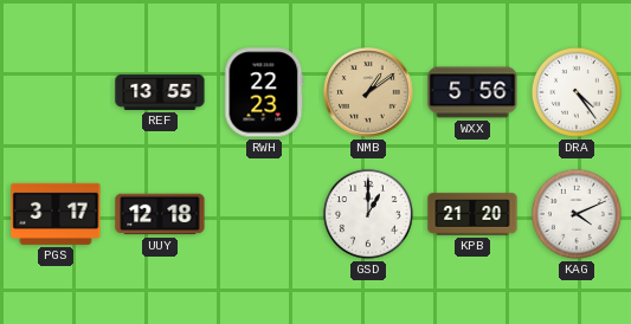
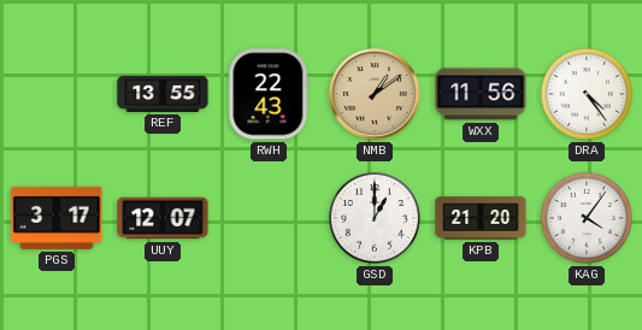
RWH: 22:23 -> 22:43
WXX: 5:56 -> 11:56
UUY: 12:18 -> 12:07
KAG: 4:11 -> 4:06
